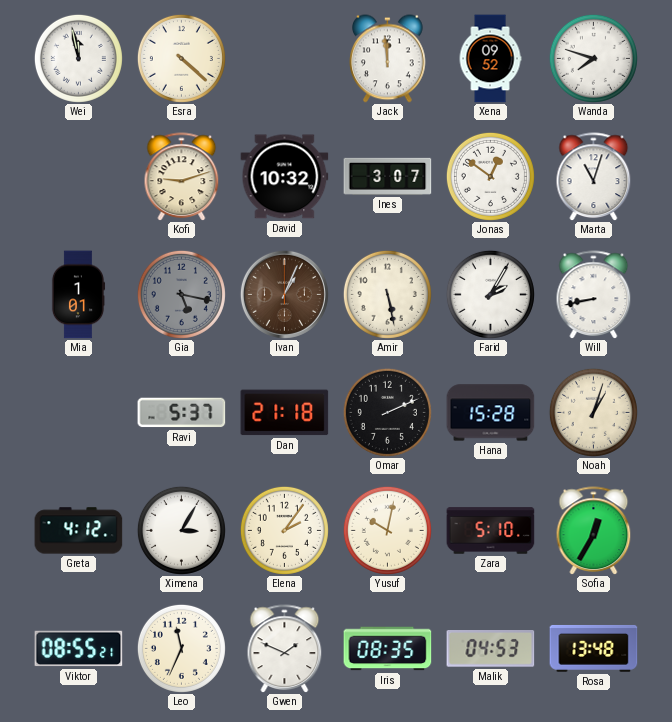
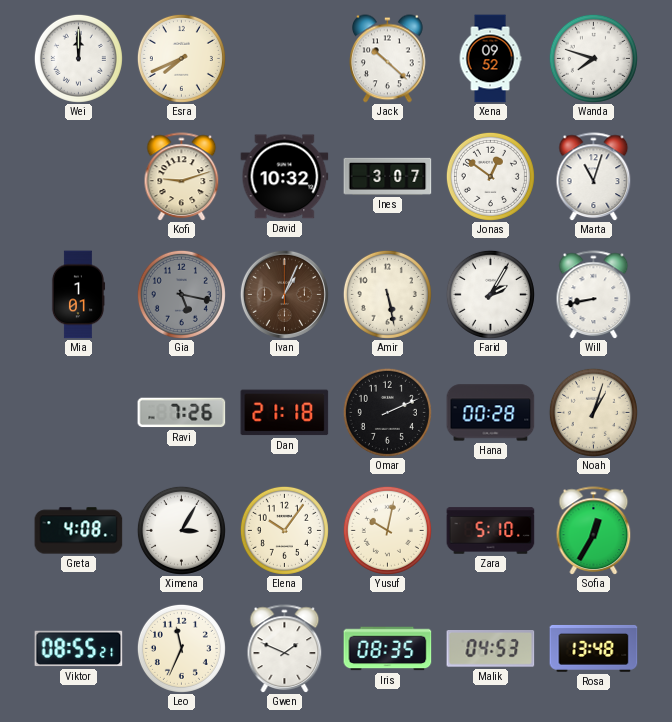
Wei: 11:58 -> 12:00
Esra: 4:22 -> 7:41
Jack: 11:59 -> 10:22
Ravi: 5:37 -> 7:26
Hana: 15:28 -> 00:28
Greta: 4:12 -> 4:08
Elena: 2:06 -> 10:06
